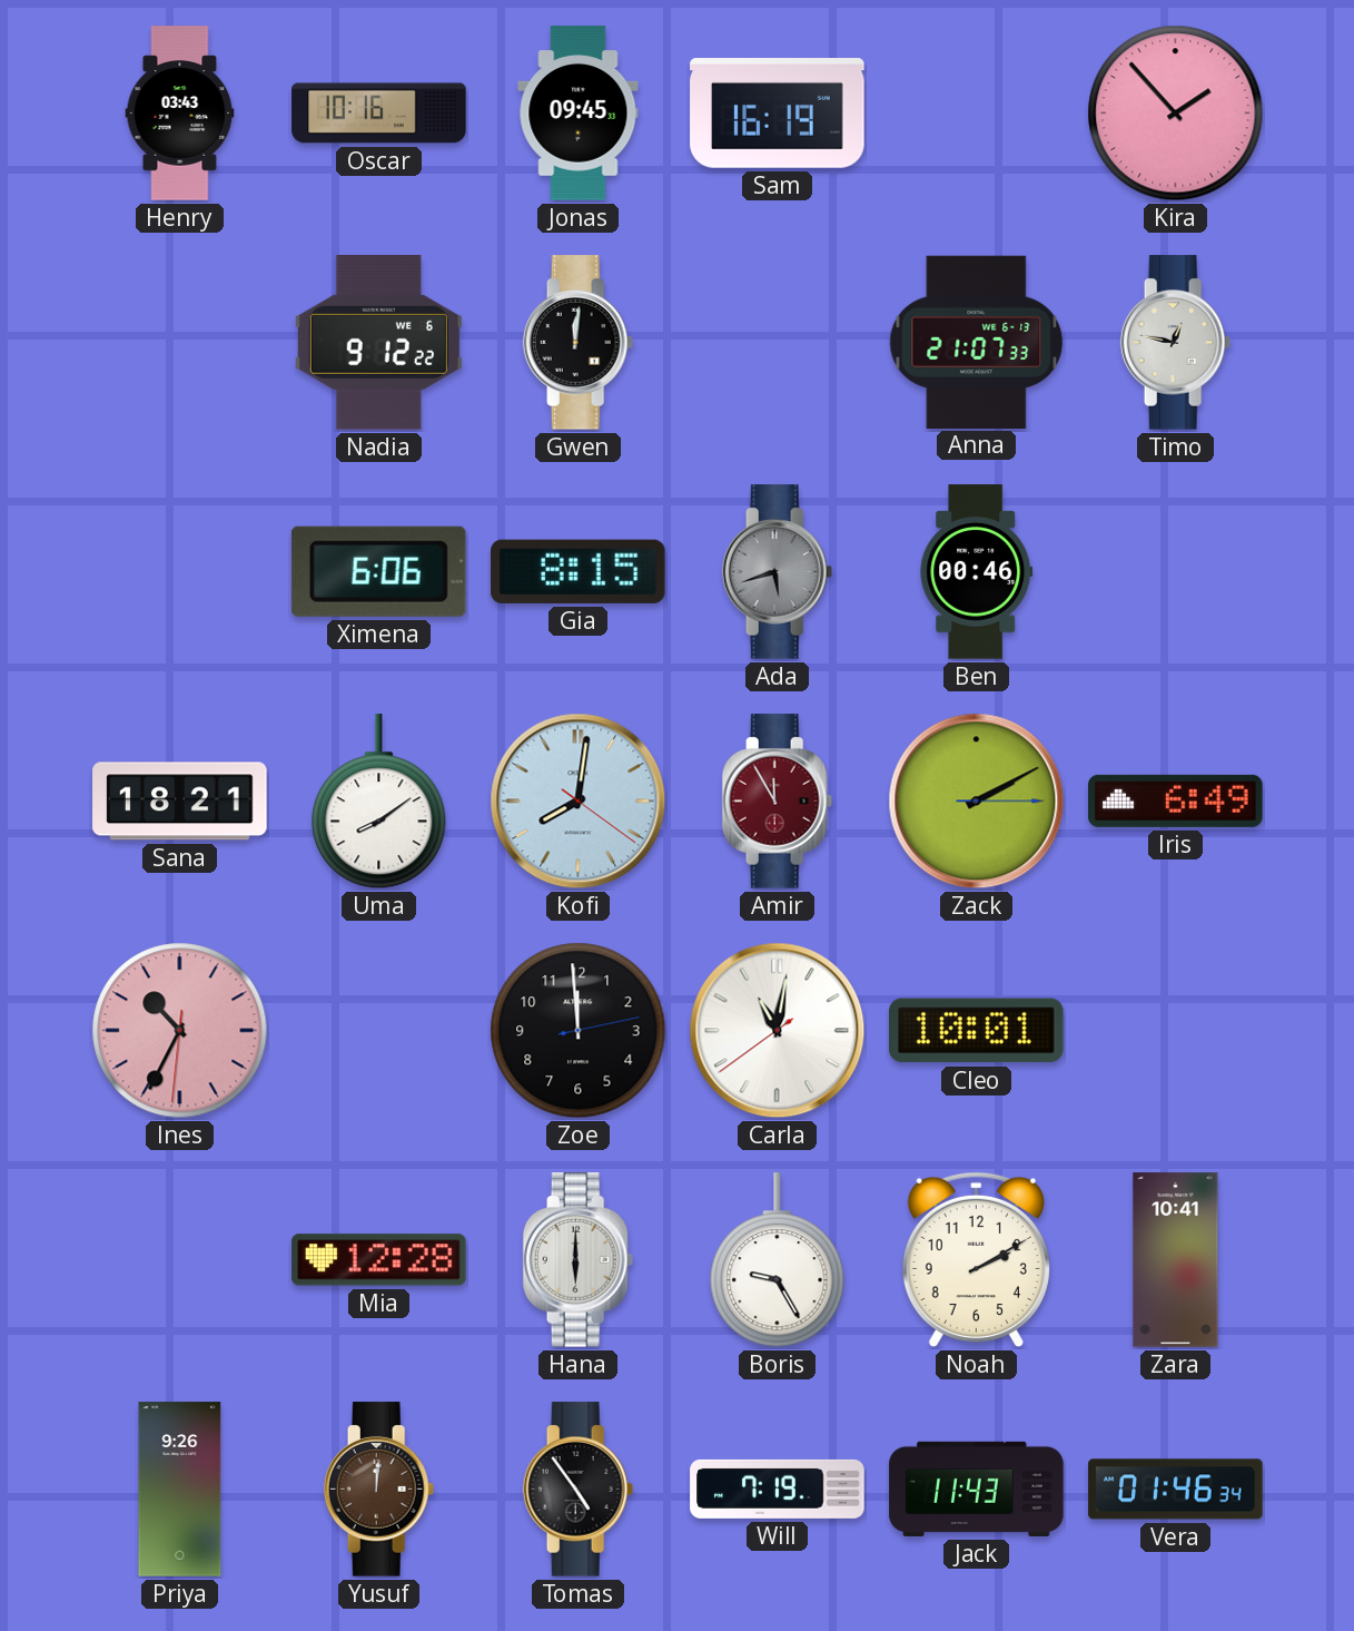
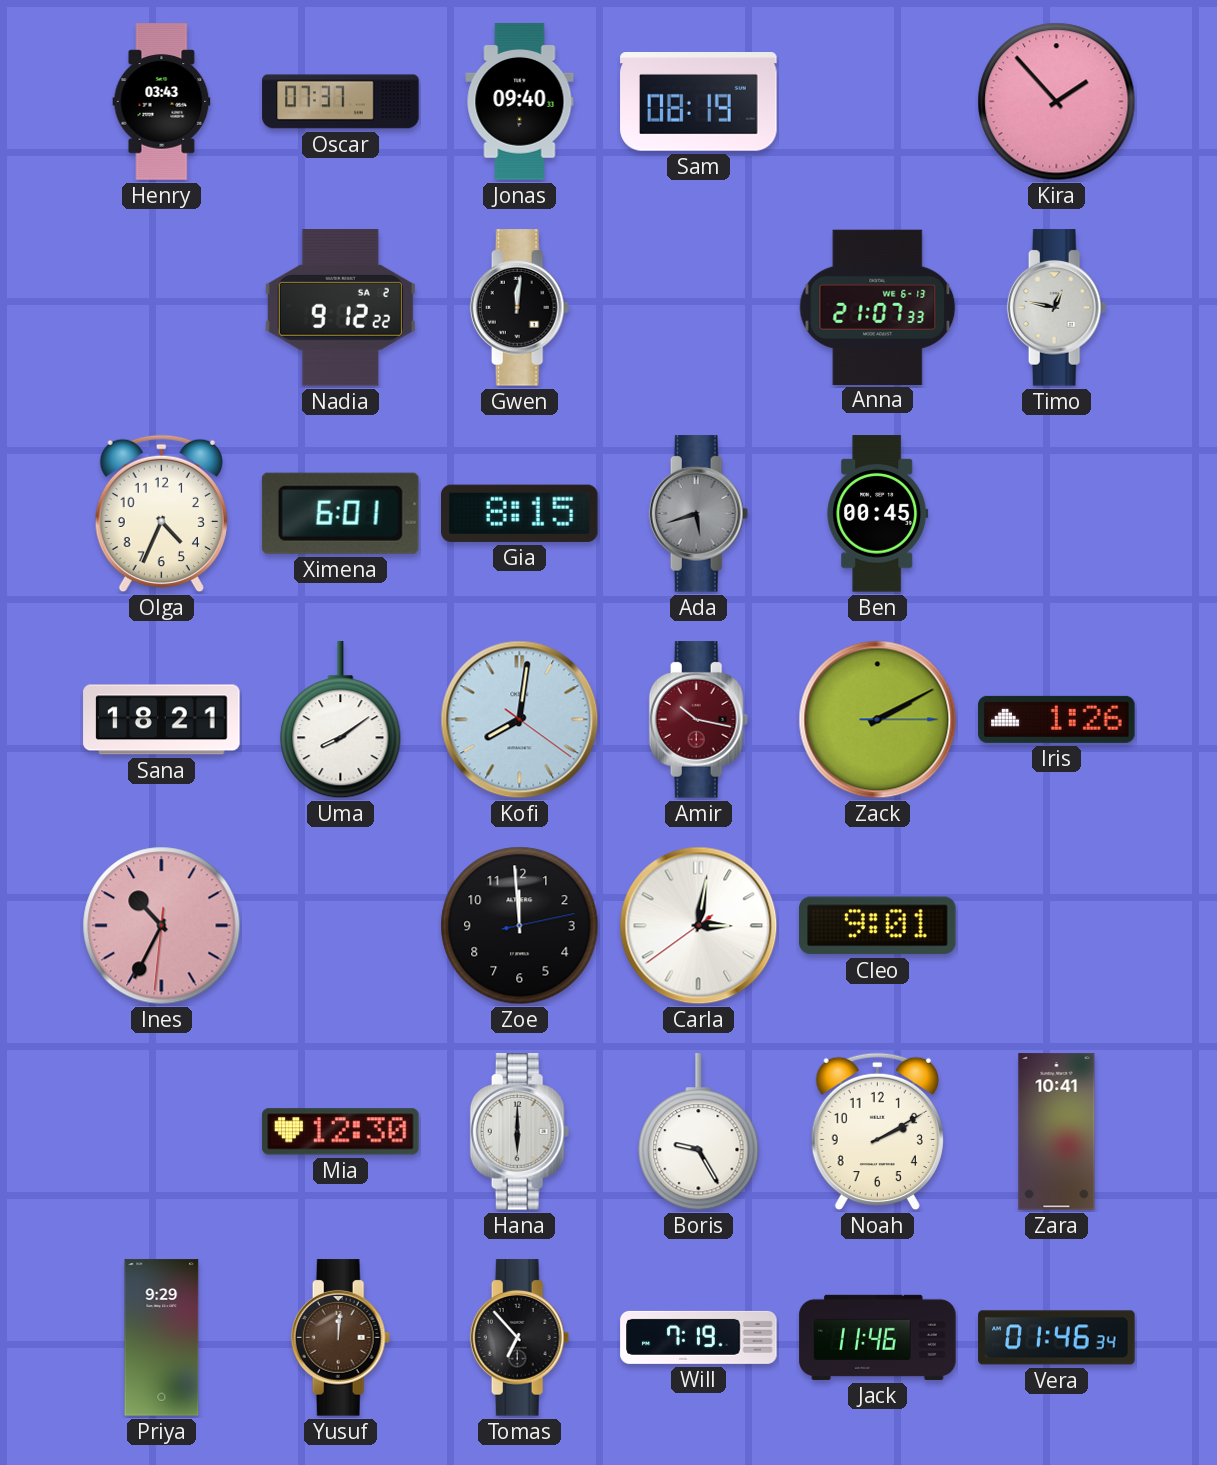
Oscar: 10:16 -> 07:37
Jonas: 09:45 -> 09:40
Sam: 16:19 -> 08:19
Nadia date: WE 6 -> SA 2
Olga: none -> 4:34
Ximena: 6:06 -> 6:01
Ben: 00:46 -> 00:45
Amir: 11:55 -> 10:17
Iris: 6:49 -> 1:26
Carla: 11:01 -> 3:01
Cleo: 10:01 -> 9:01
Mia: 12:28 -> 12:30
Priya: 9:26 -> 9:29
Tomas: 4:54 -> 6:53
Jack: 11:43 -> 11:46
